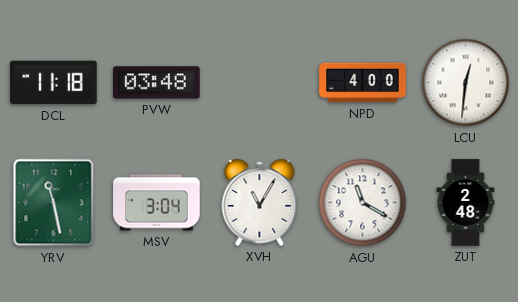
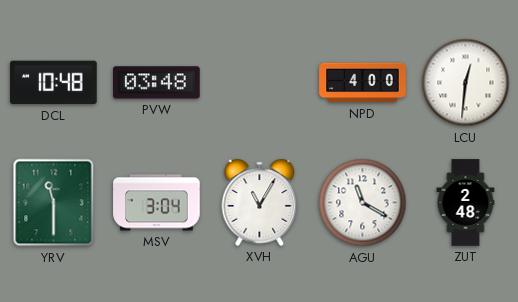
DCL: 11:18 -> 10:48
YRV: 11:28 -> 11:30
